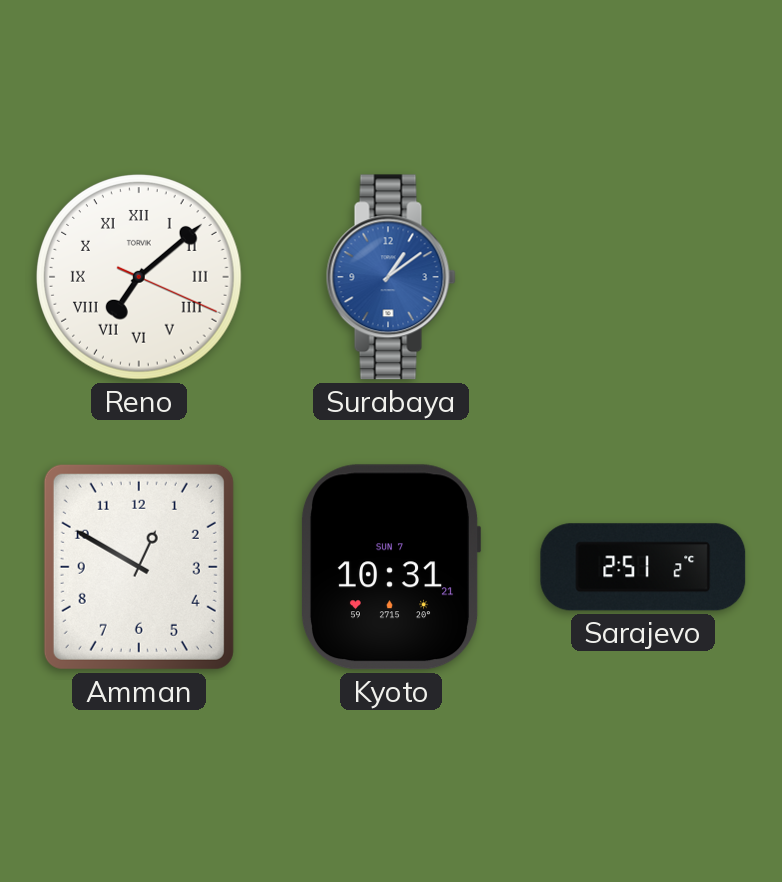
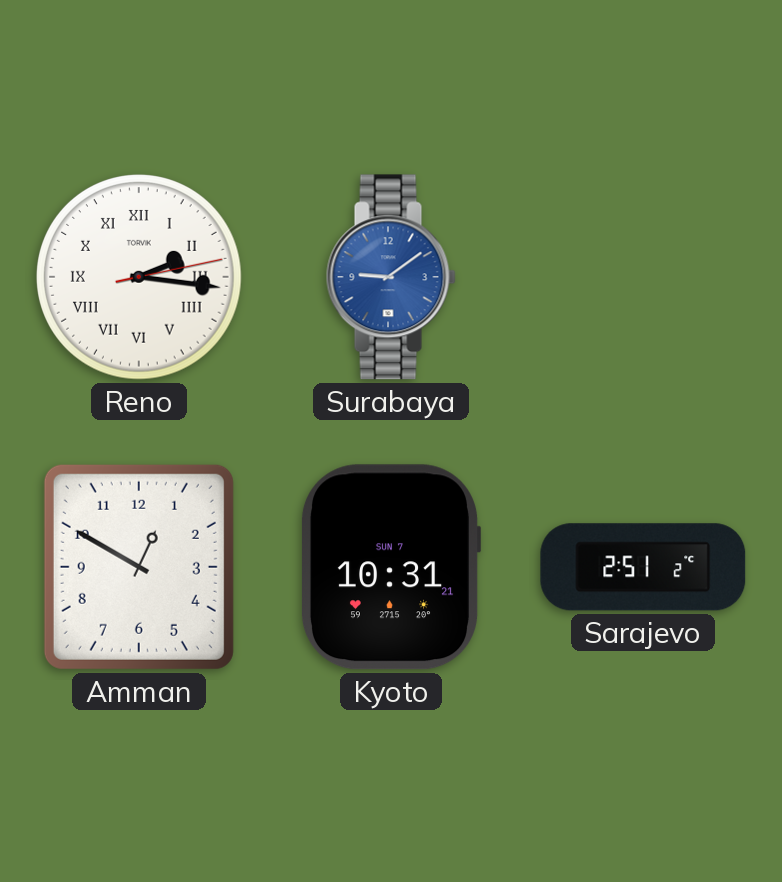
Reno: 7:08 -> 2:16
Surabaya: 1:09 -> 9:09
